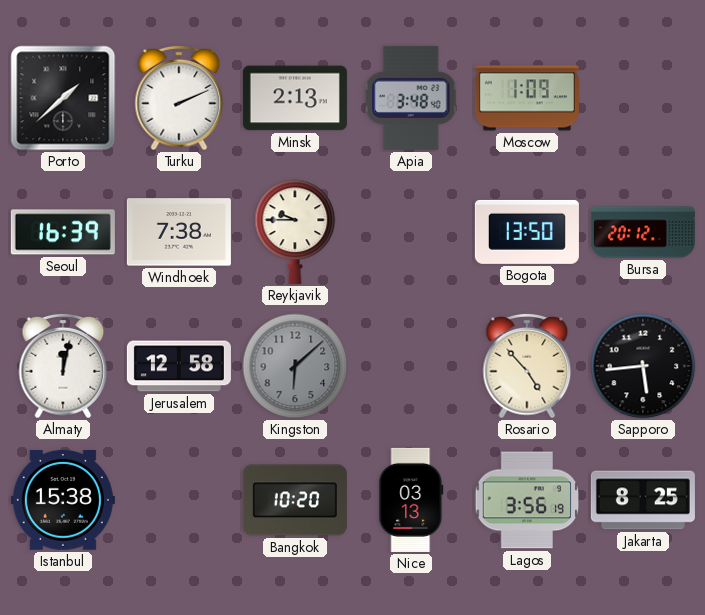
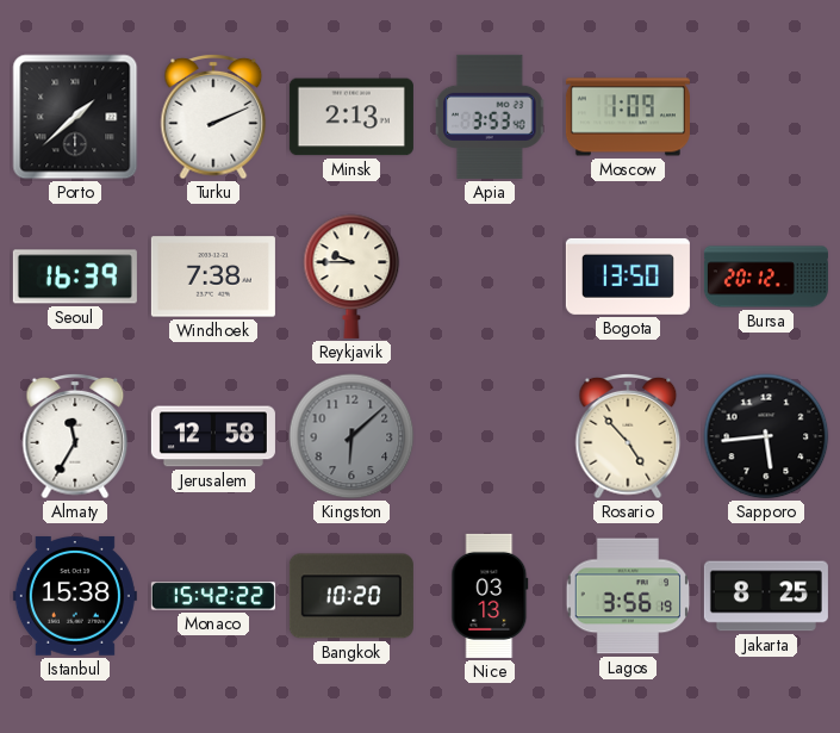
Apia: 3:48 -> 3:53
Almaty: 12:02 -> 11:35
Monaco: none -> 15:42
